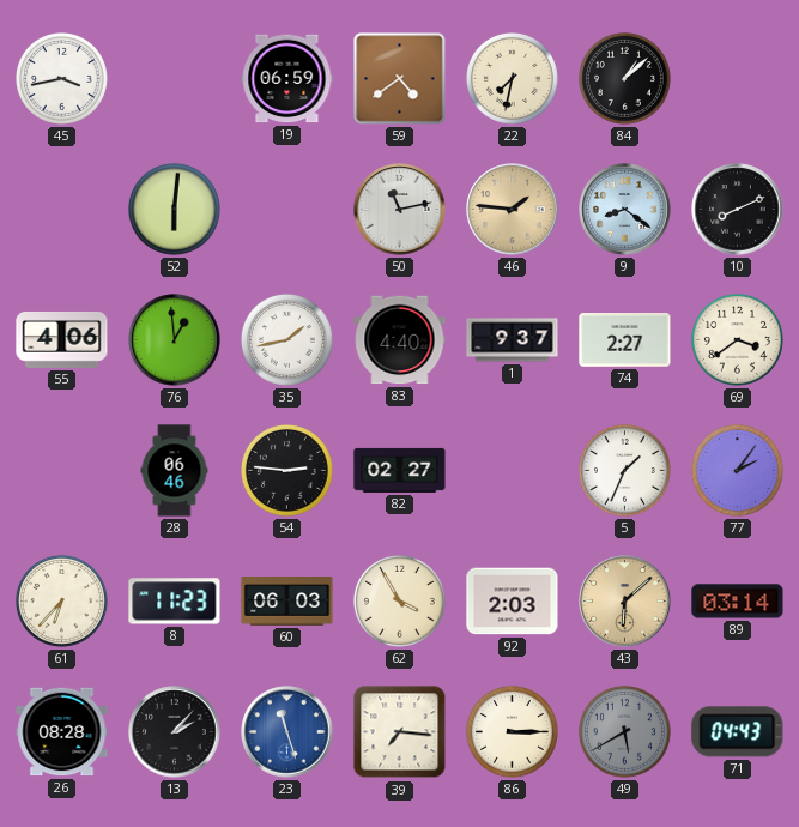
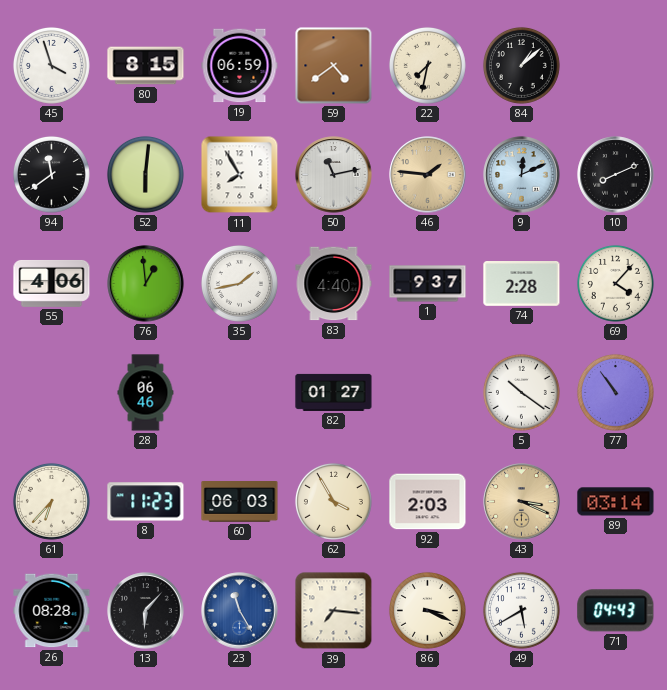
45: 3:43 -> 3:57
80: none -> 8:15
94: none -> 11:39
11: none -> 7:55
9: 8:21 -> 12:11
74: 2:27 -> 2:28
69: 3:39 -> 4:07
54: 2:46 -> none
82: 02:27 -> 01:27
5: 1:34 -> 10:21
77: 2:06 -> 10:54
43: 6:08 -> 3:19
13: 2:07 -> 6:07
23: 11:27 -> 11:25
86: 3:15 -> 3:19
49 dial: grey -> white
